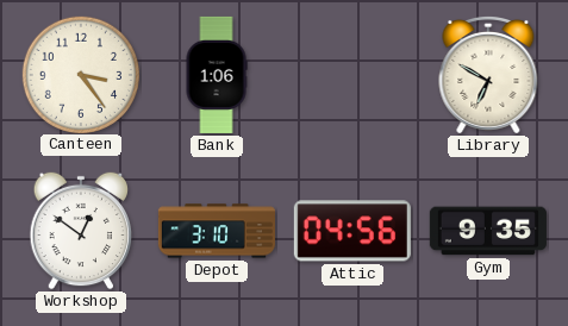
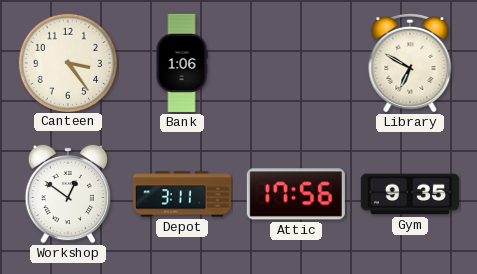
Depot: 3:10 -> 3:11
Attic: 04:56 -> 17:56
